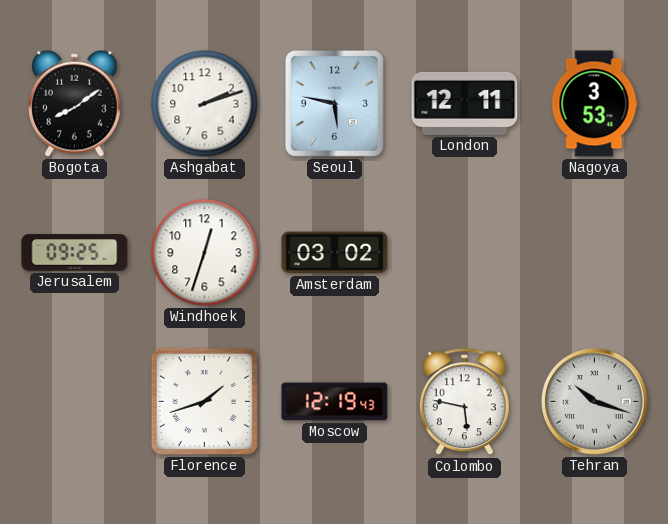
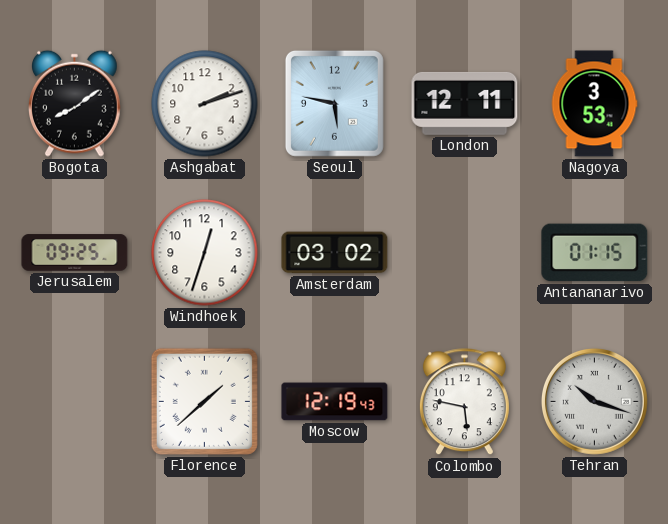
Antananarivo: none -> 01:15
Florence: 1:42 -> 1:38
